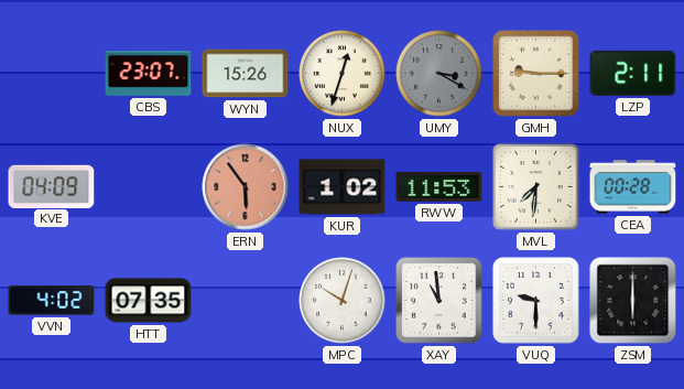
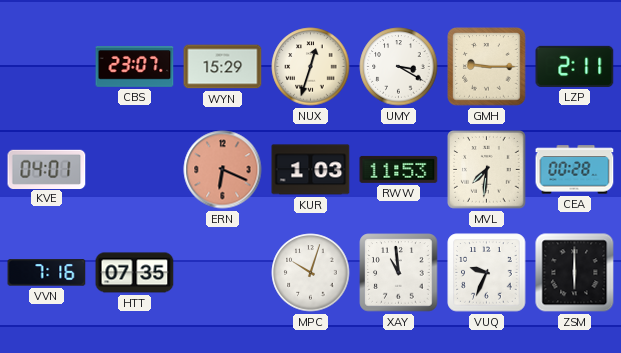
WYN: 15:26 -> 15:29
UMY dial: grey -> white
KVE: 04:09 -> 04:01
ERN: 5:54 -> 6:19
KUR: 1:02 -> 1:03
VVN: 4:02 -> 7:16
VUQ: 9:30 -> 9:34
